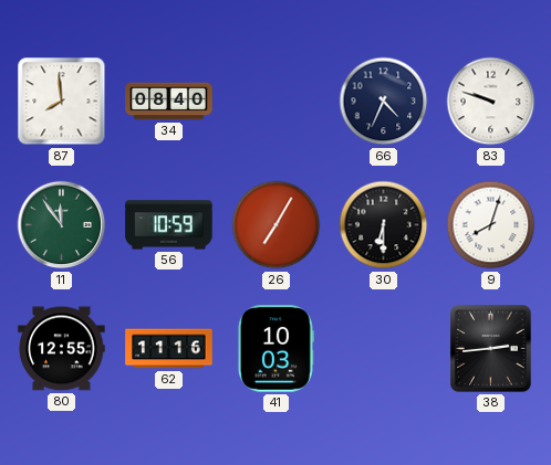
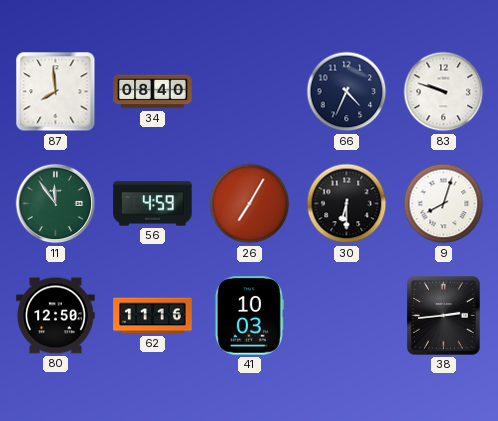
56: 10:59 -> 4:59
80: 12:55 -> 12:50
